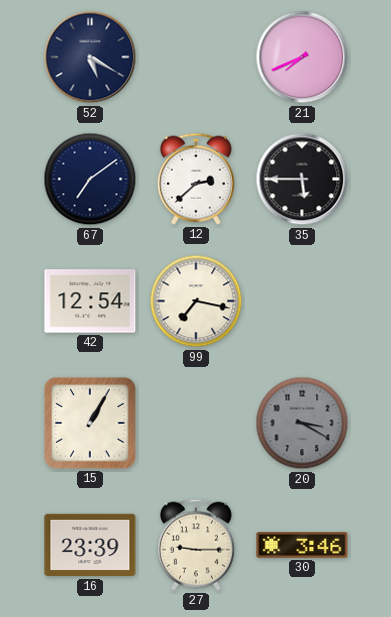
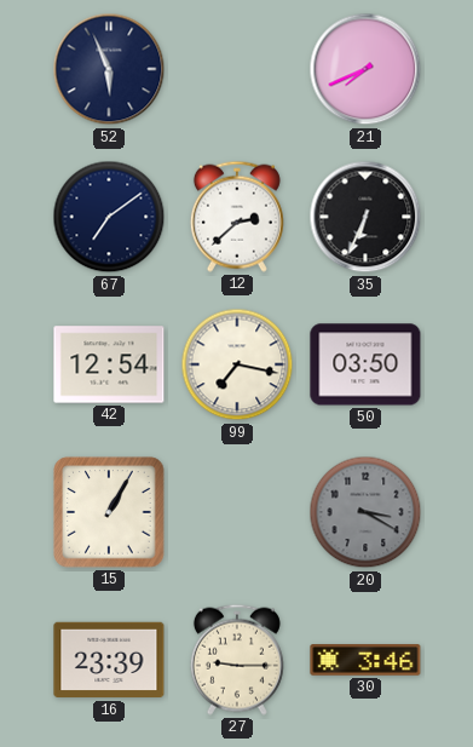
52: 5:20 -> 5:56
35: 5:45 -> 6:34
50: none -> 03:50
